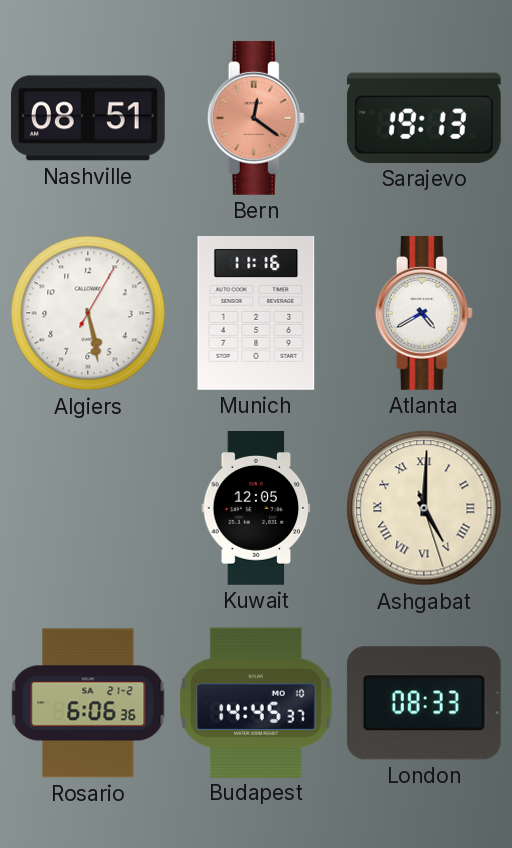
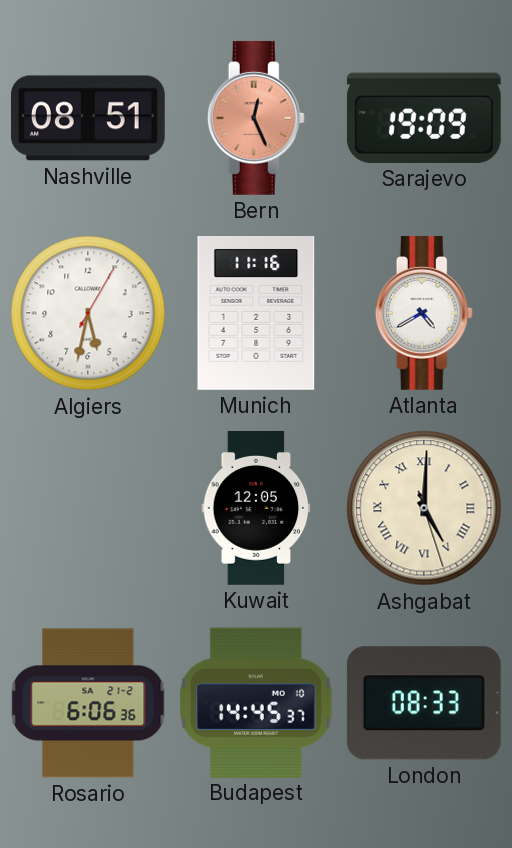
Bern: 12:21 -> 12:26
Sarajevo: 19:13 -> 19:09
Algiers: 5:28 -> 5:32
